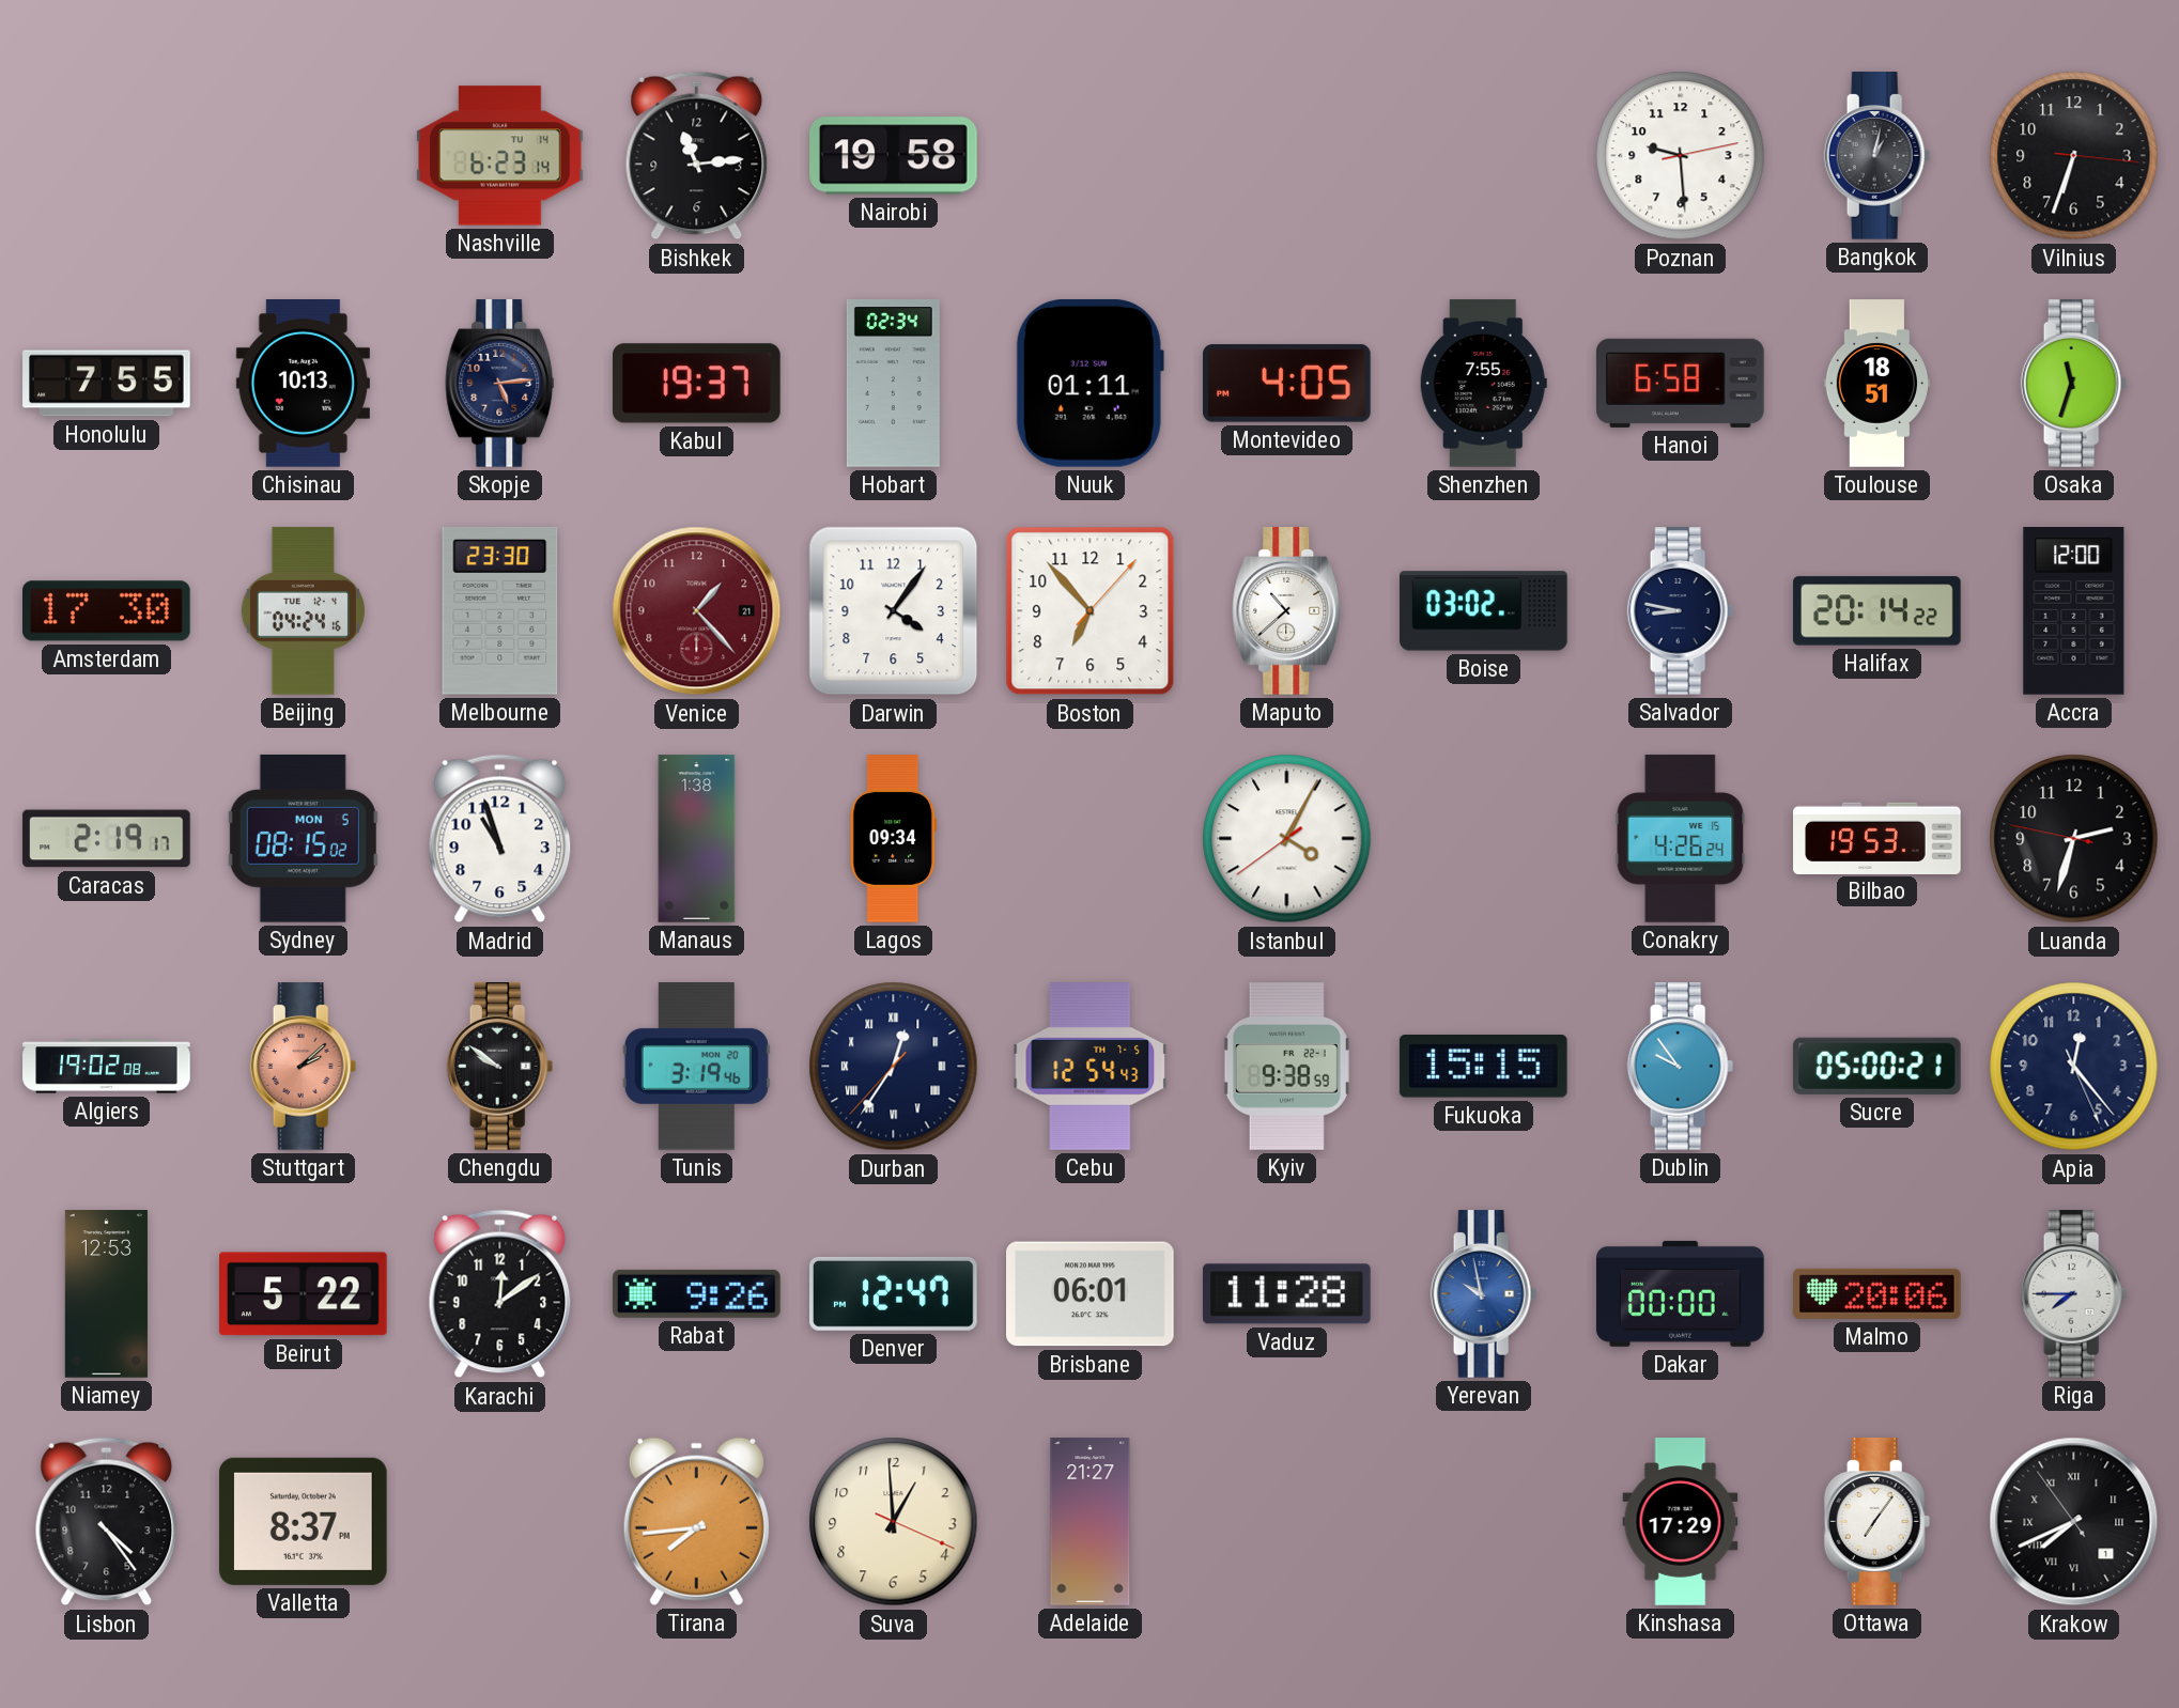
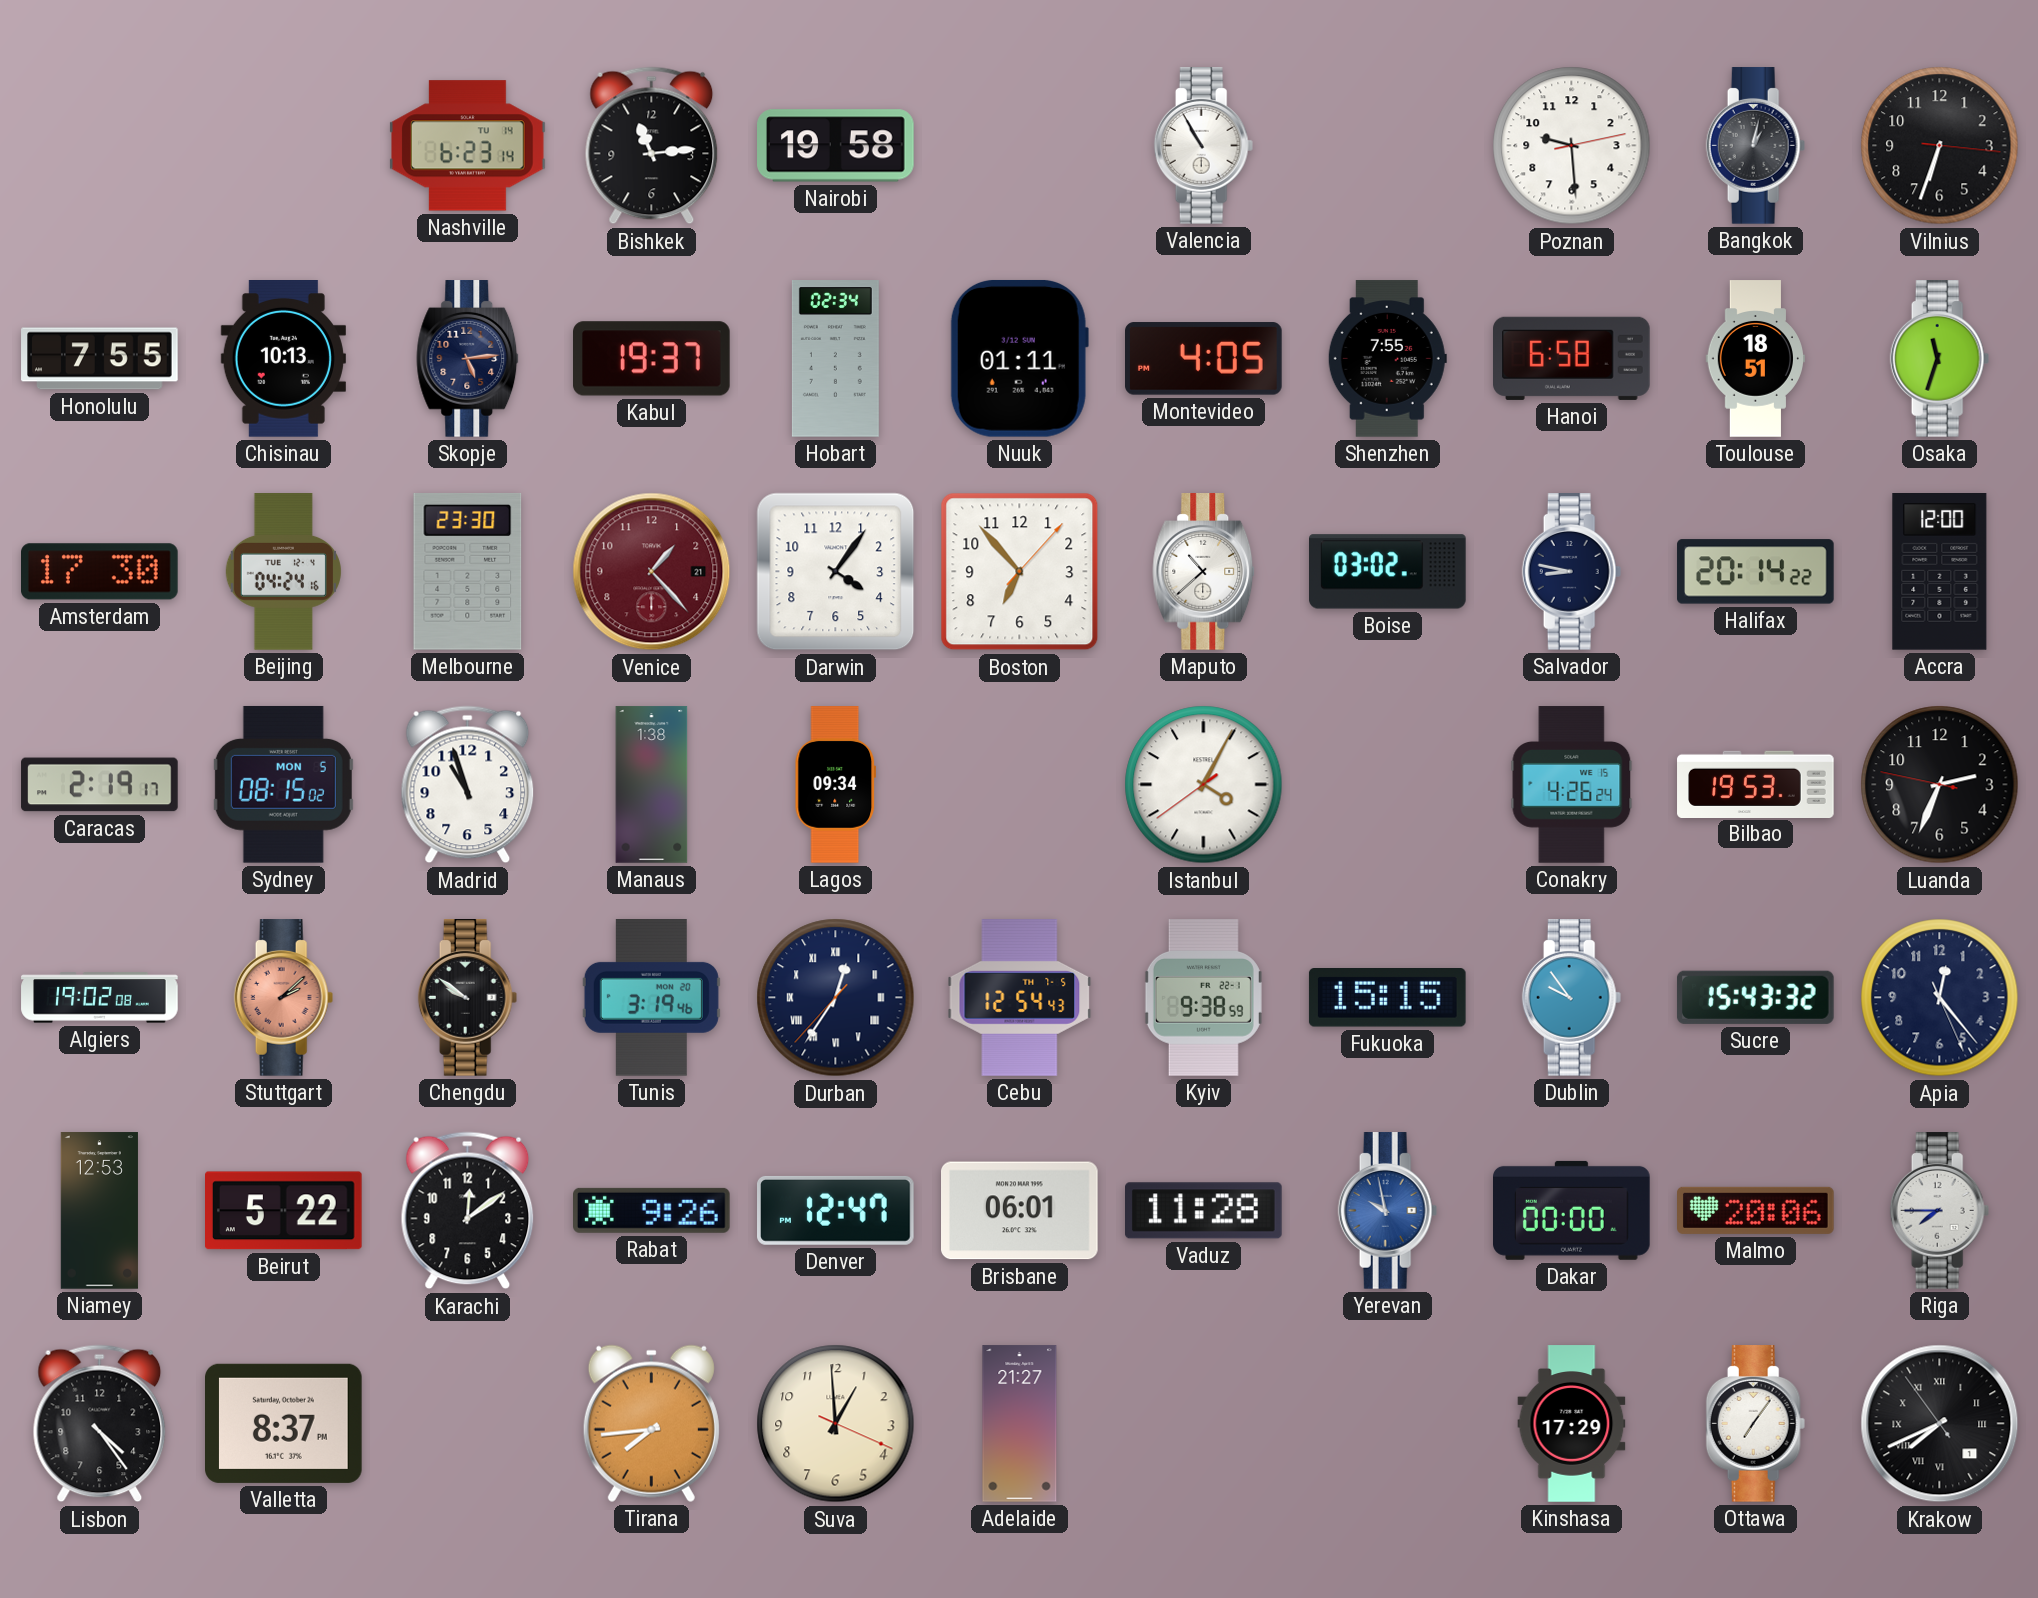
Valencia: none -> 10:55
Luanda: 2:32 -> 2:33
Sucre: 05:00 -> 15:43
